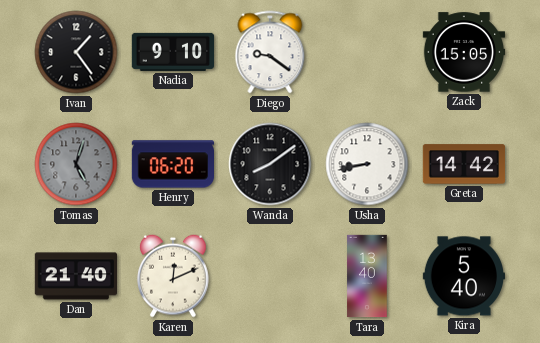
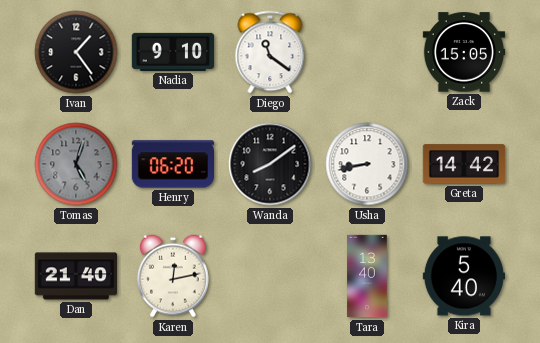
Diego: 9:21 -> 11:21
Karen: 12:11 -> 12:13
